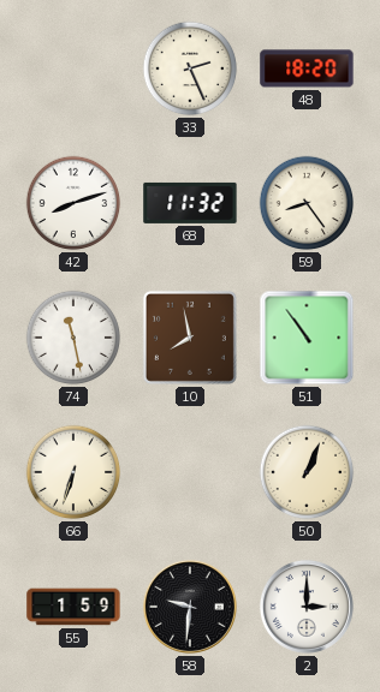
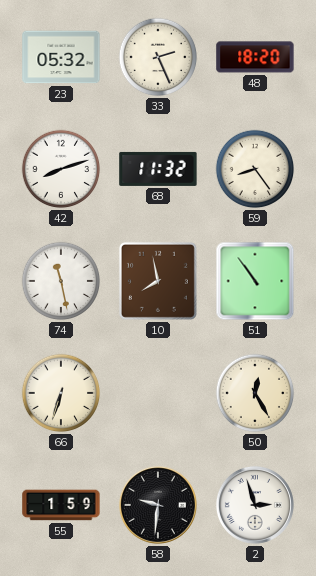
23: none -> 05:32
50: 1:04 -> 12:25
2: 3:00 -> 2:57
